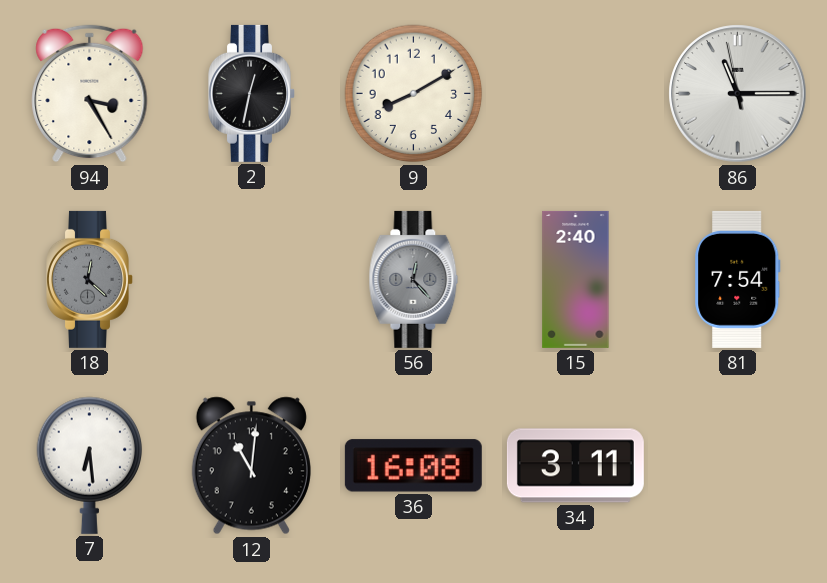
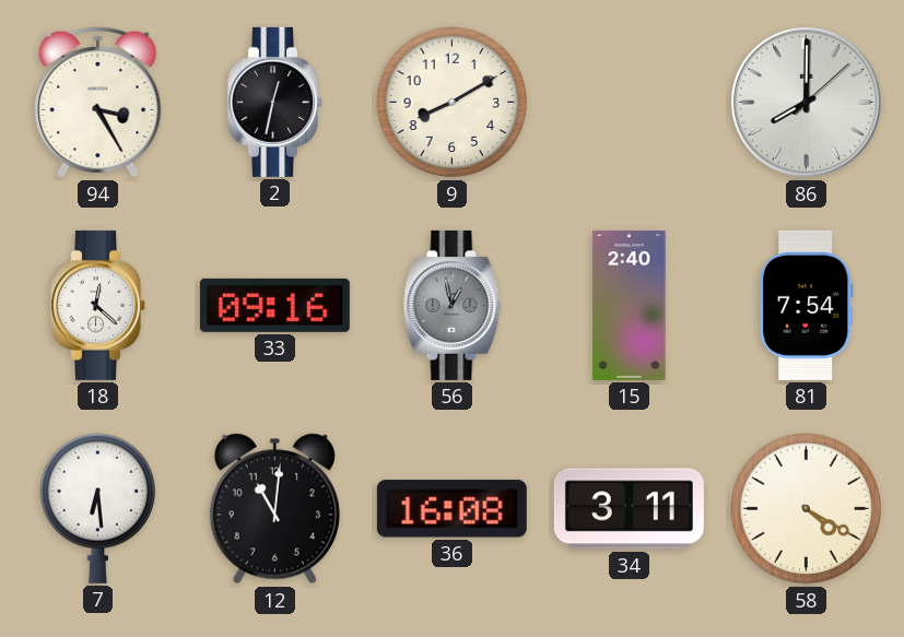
86: 11:14 -> 8:00
18 dial: grey -> white
33: none -> 09:16
56: 12:23 -> 12:58
58: none -> 4:20
